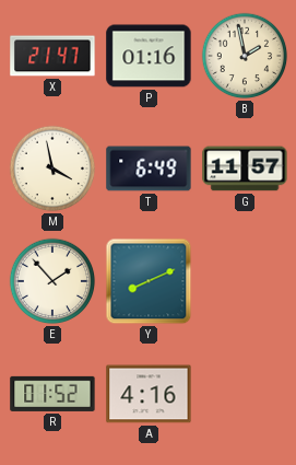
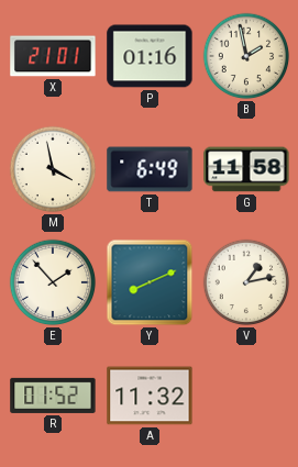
X: 21:47 -> 21:01
G: 11:57 -> 11:58
V: none -> 1:13
A: 4:16 -> 11:32
